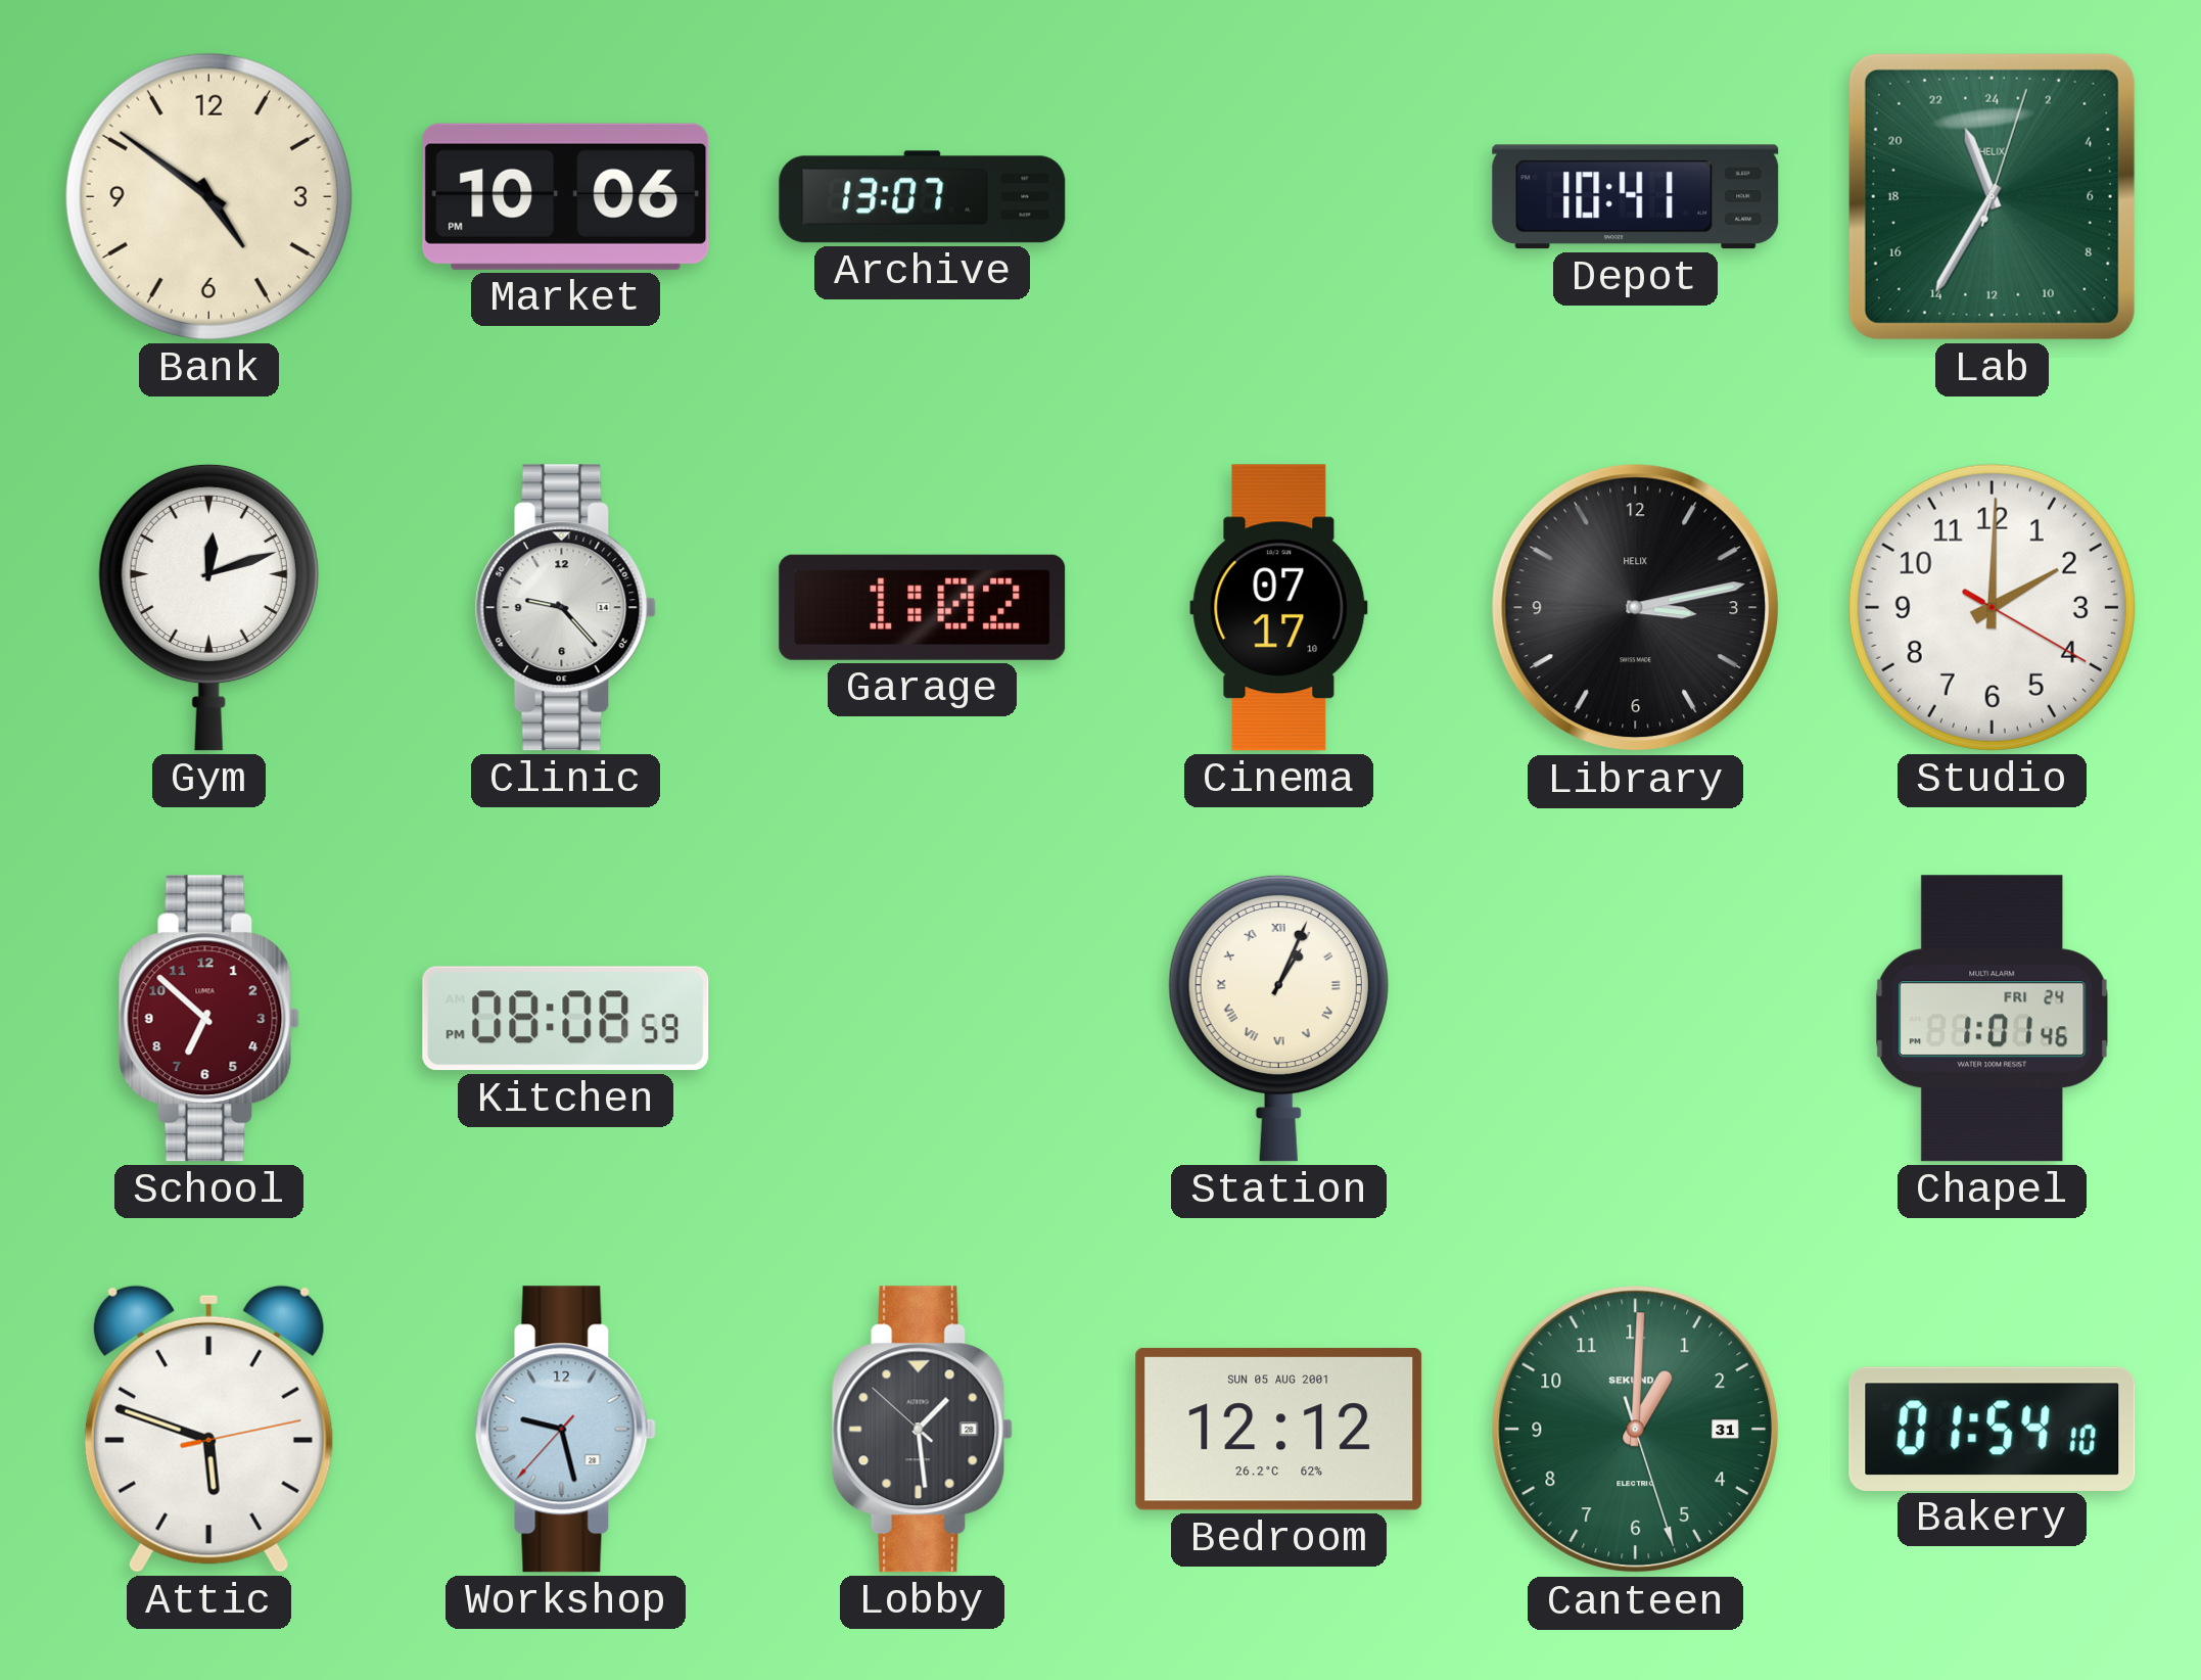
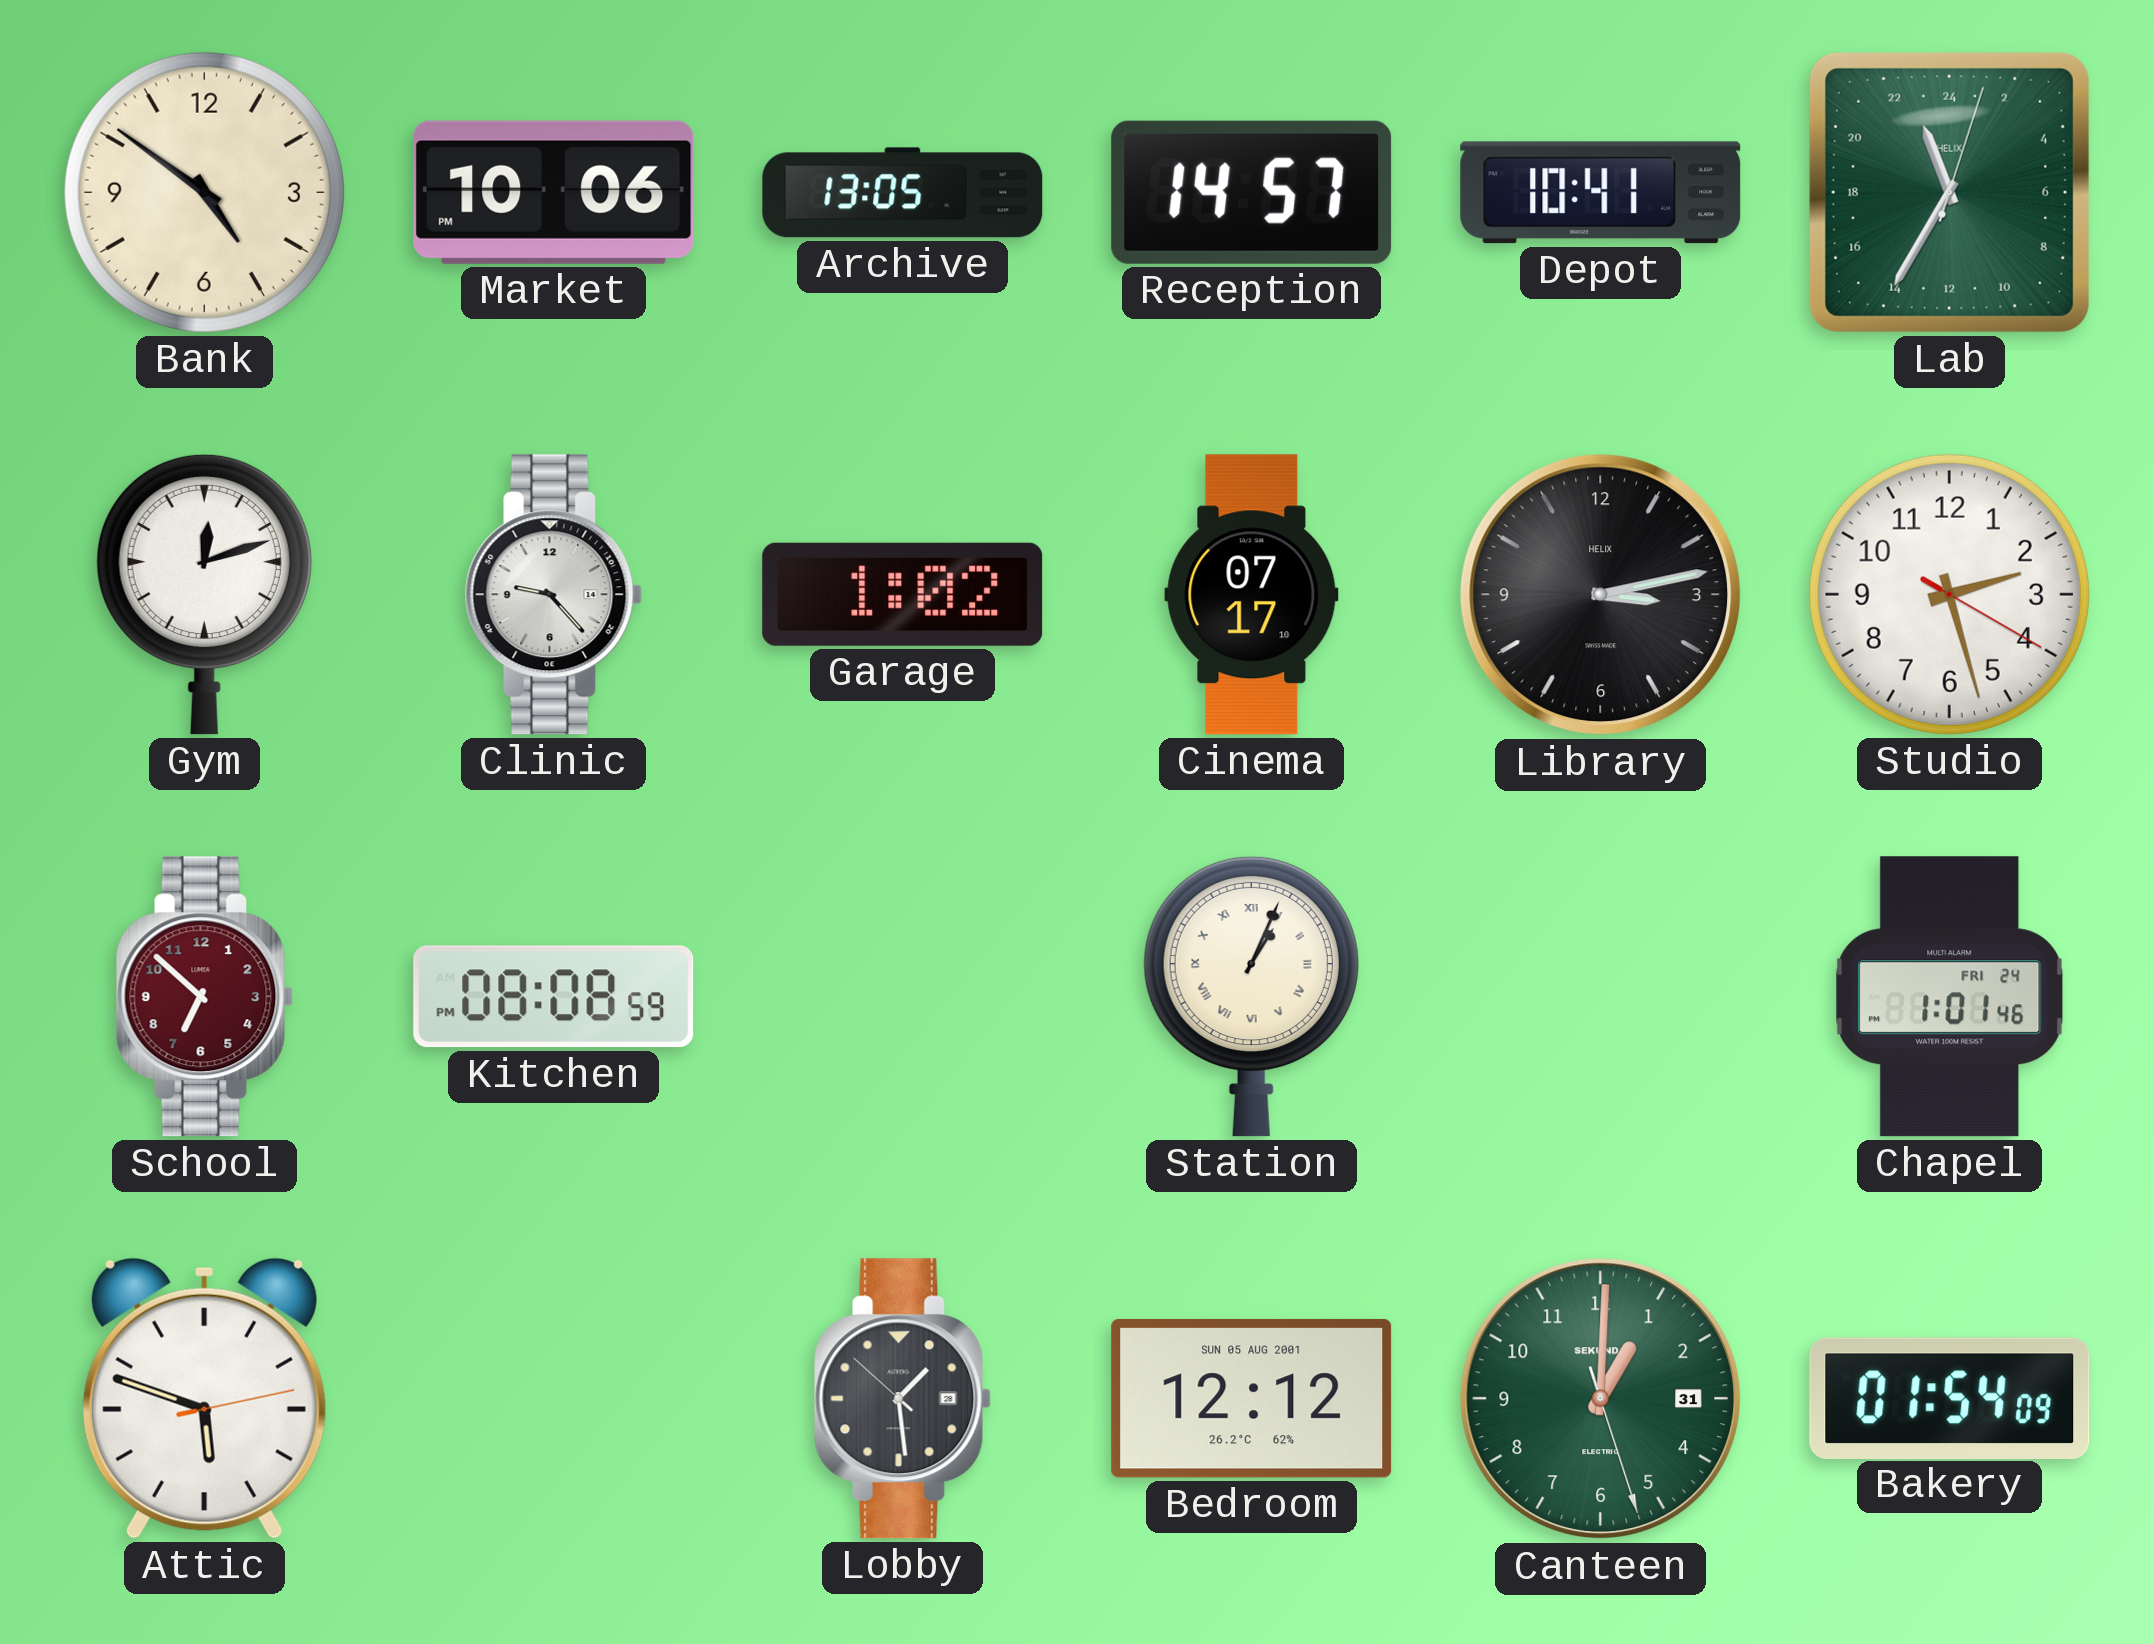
Archive: 13:07 -> 13:05
Reception: none -> 14:57
Studio: 2:00 -> 2:27
Workshop: 9:27 -> none
Bakery: 01:54:10 -> 01:54:09
